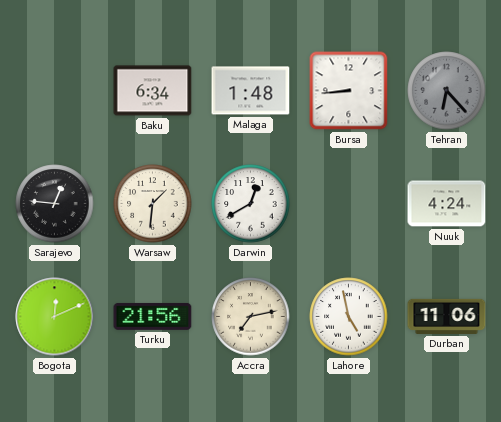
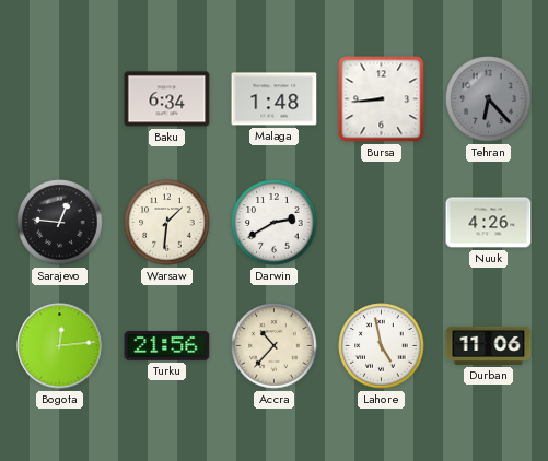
Darwin: 12:40 -> 2:40
Nuuk: 4:24 -> 4:26
Bogota: 12:11 -> 12:14
Accra: 7:13 -> 10:37
